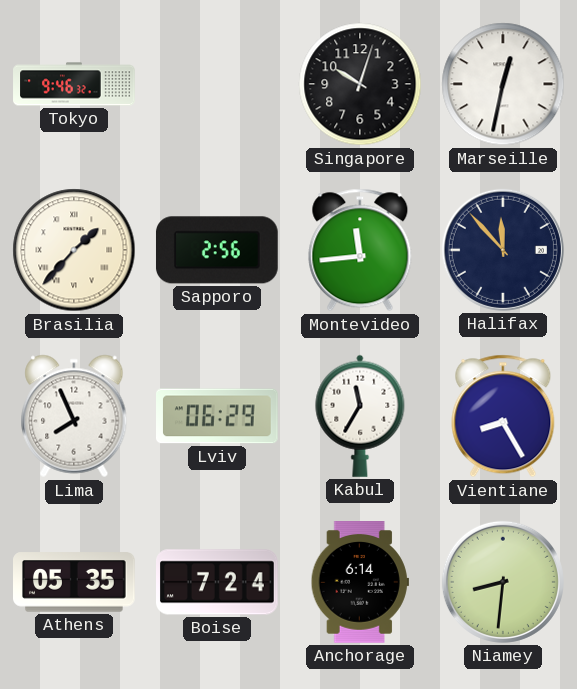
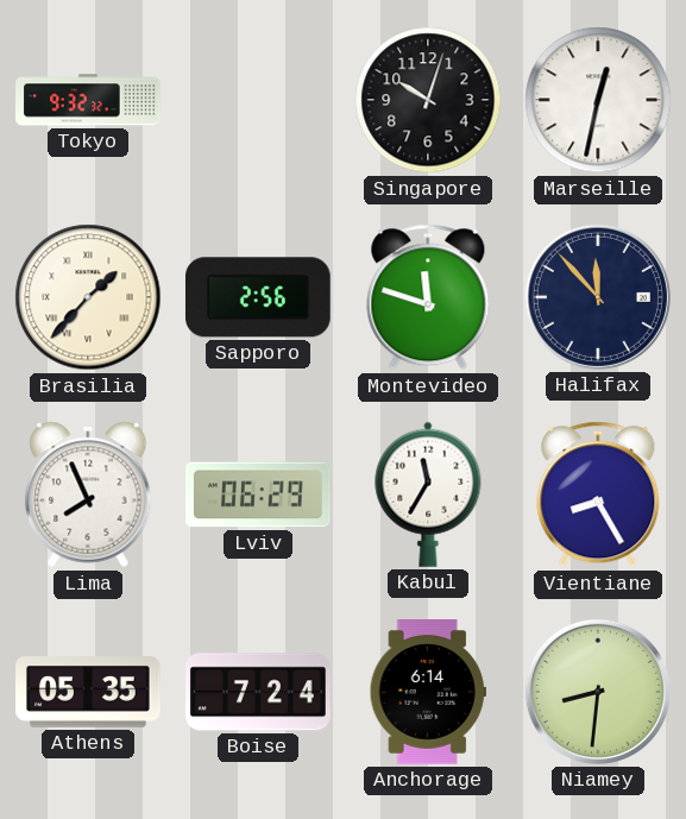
Tokyo: 9:46 -> 9:32
Montevideo: 11:44 -> 11:48
